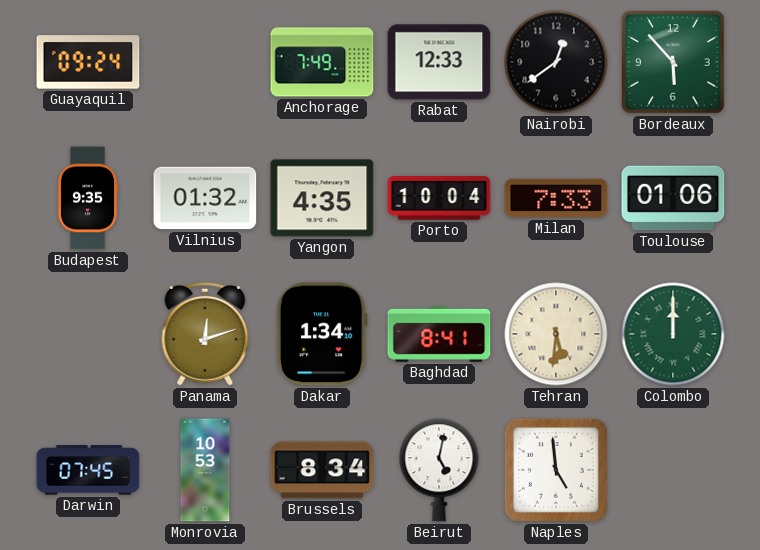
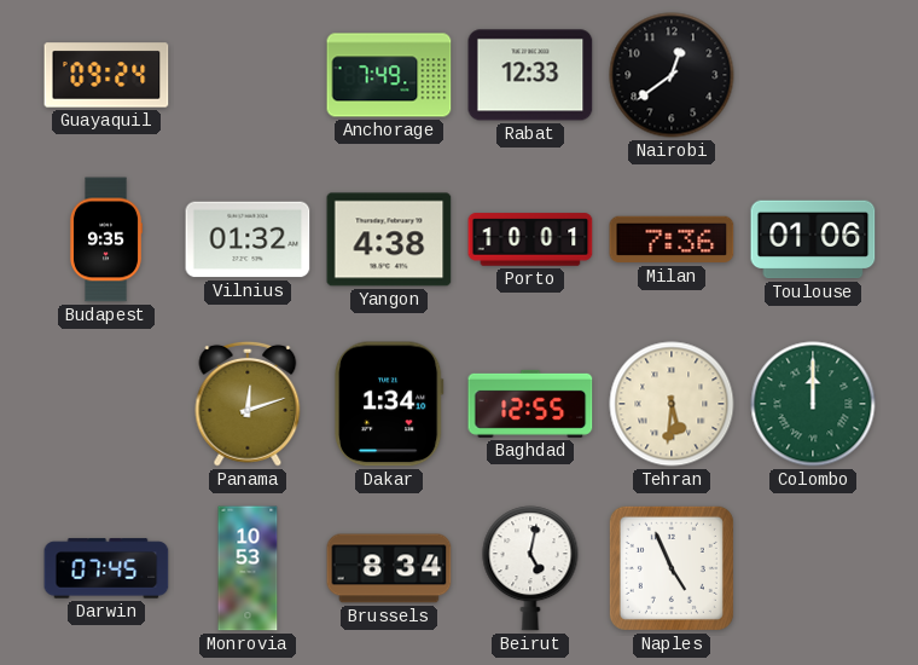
Bordeaux: 5:53 -> none
Yangon: 4:35 -> 4:38
Porto: 10:04 -> 10:01
Milan: 7:33 -> 7:36
Baghdad: 8:41 -> 12:55
Naples: 4:59 -> 4:56
